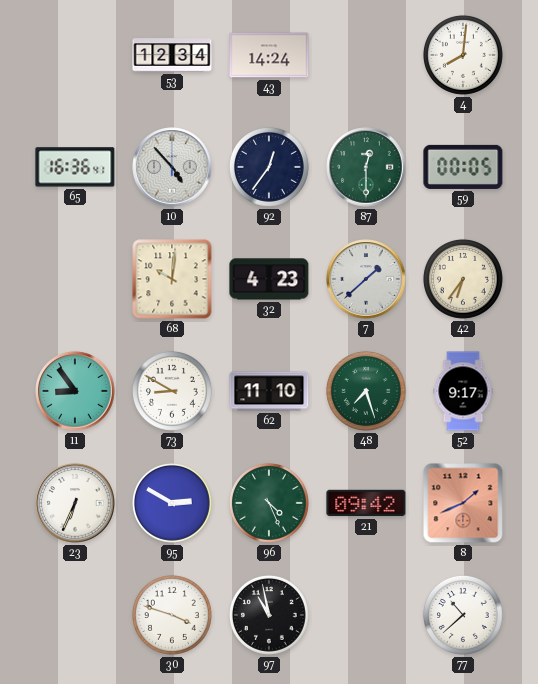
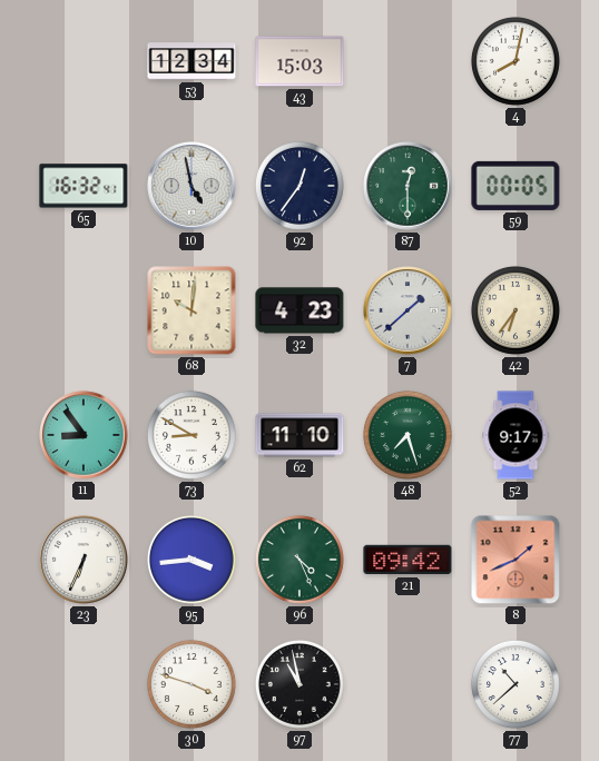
43: 14:24 -> 15:03
4: 8:01 -> 8:02
65: 16:36 -> 16:32
10: 4:53 -> 4:58
95: 2:50 -> 3:44
